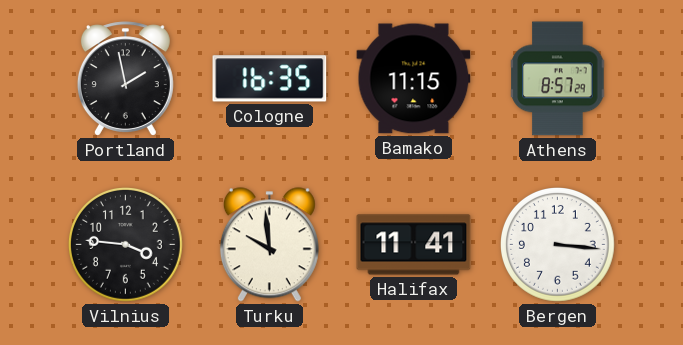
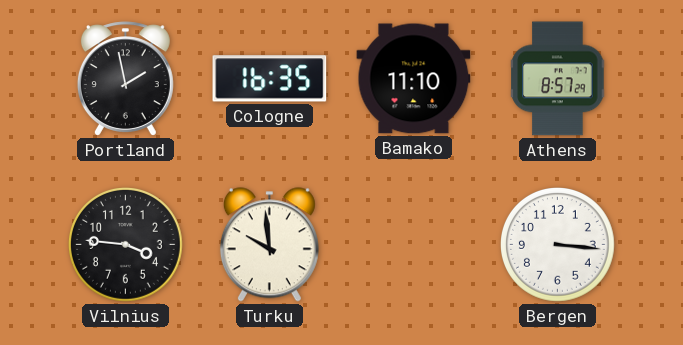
Bamako: 11:15 -> 11:10
Halifax: 11:41 -> none
